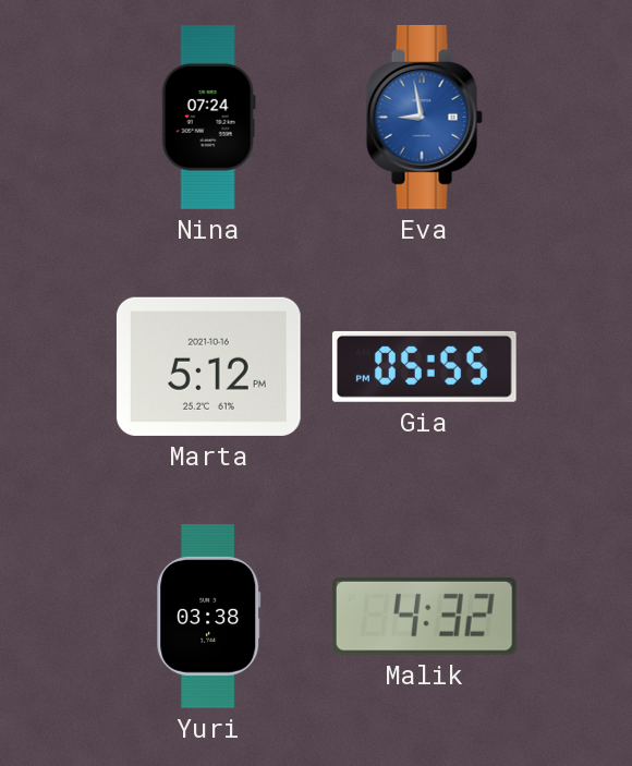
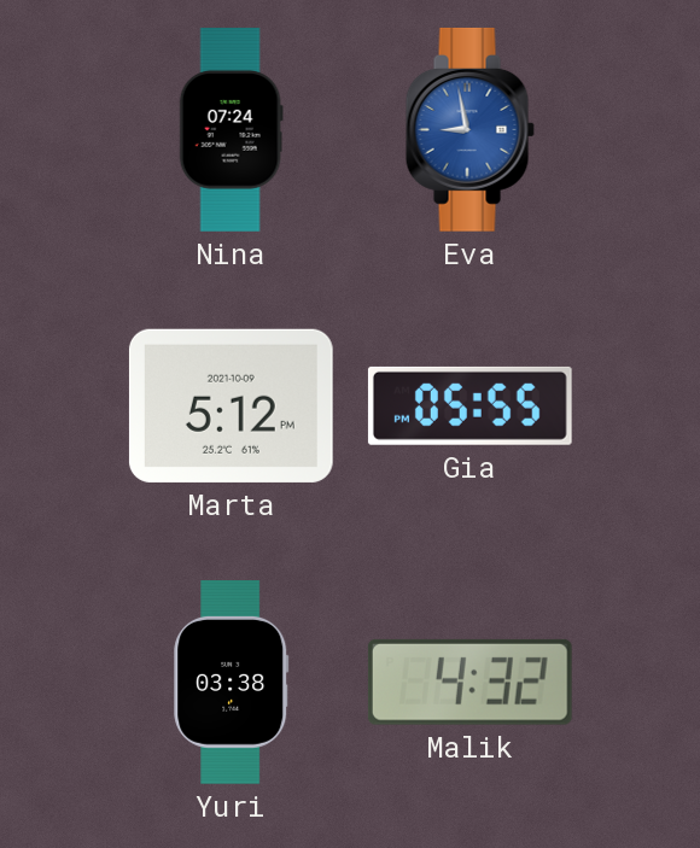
Marta date: 2021-10-16 -> 2021-10-09
